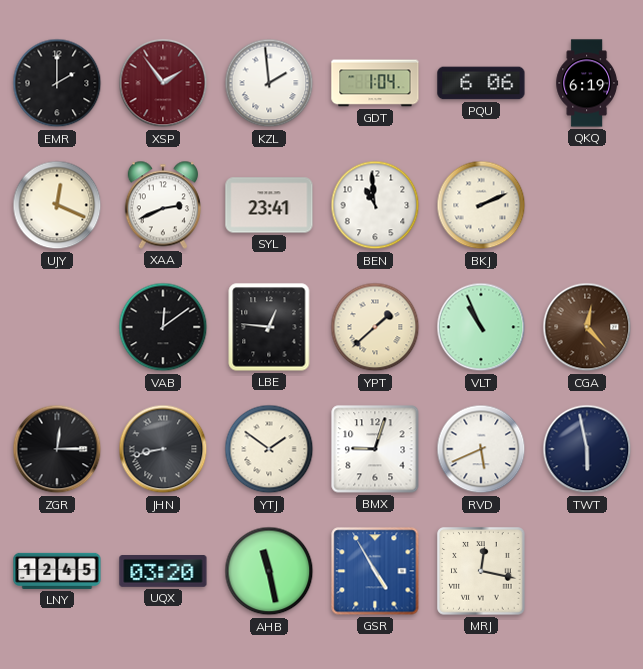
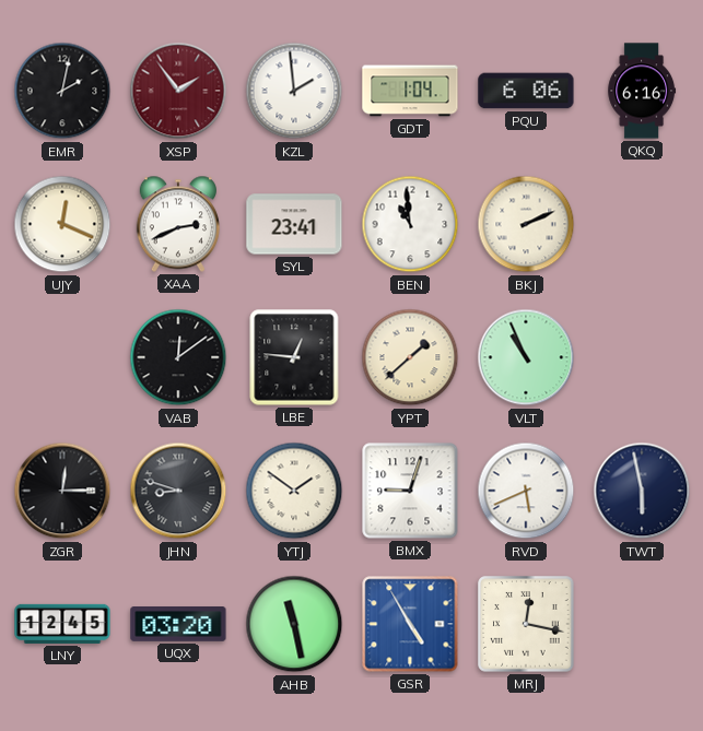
EMR: 2:00 -> 2:02
QKQ: 6:19 -> 6:16
CGA: 12:23 -> none
JHN: 8:43 -> 8:48
